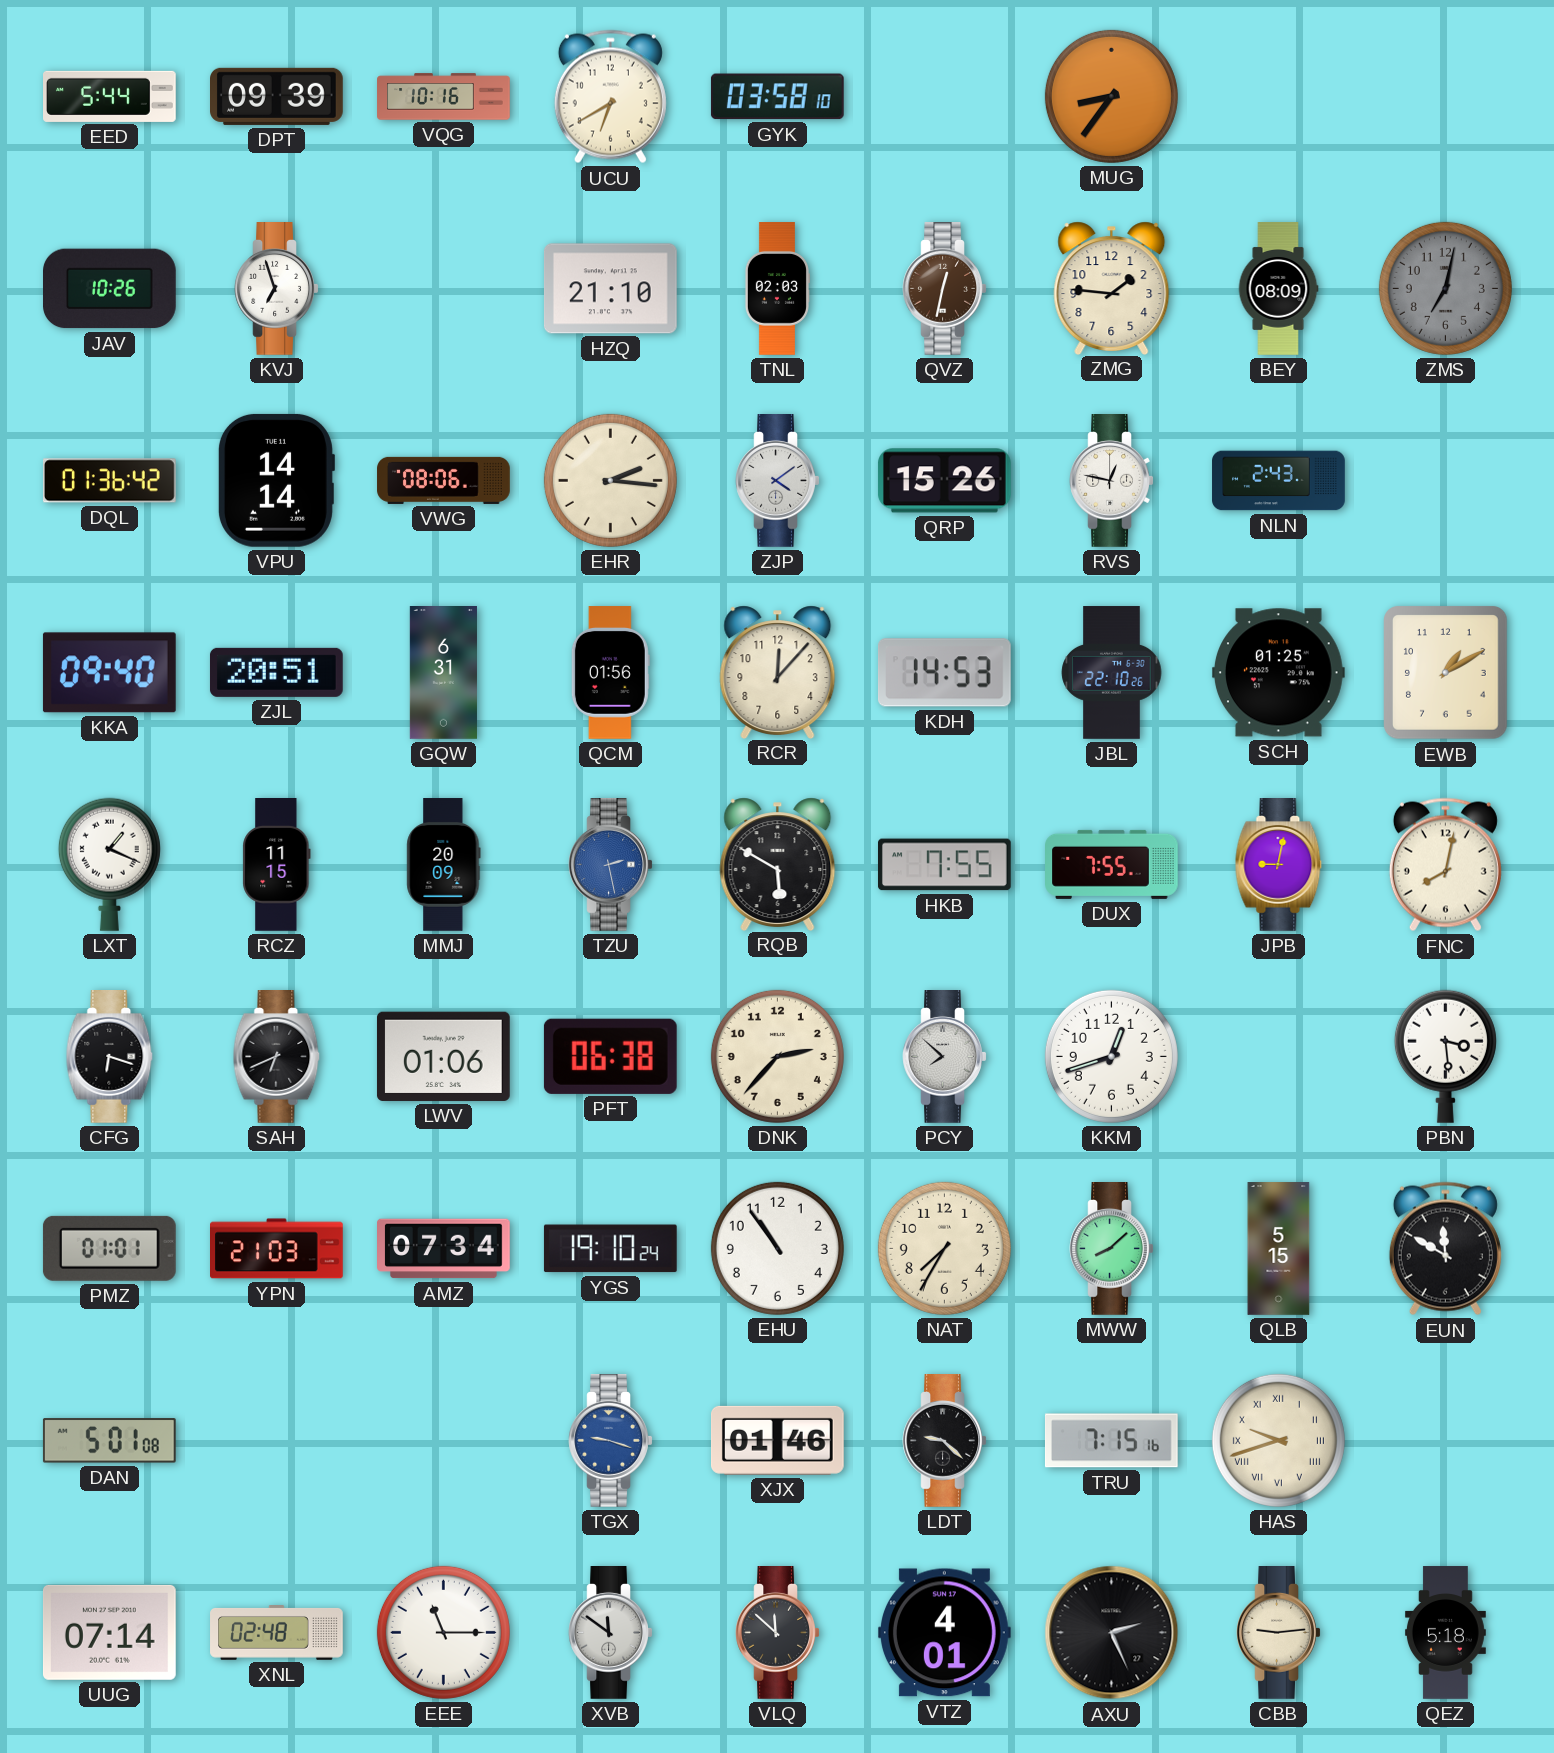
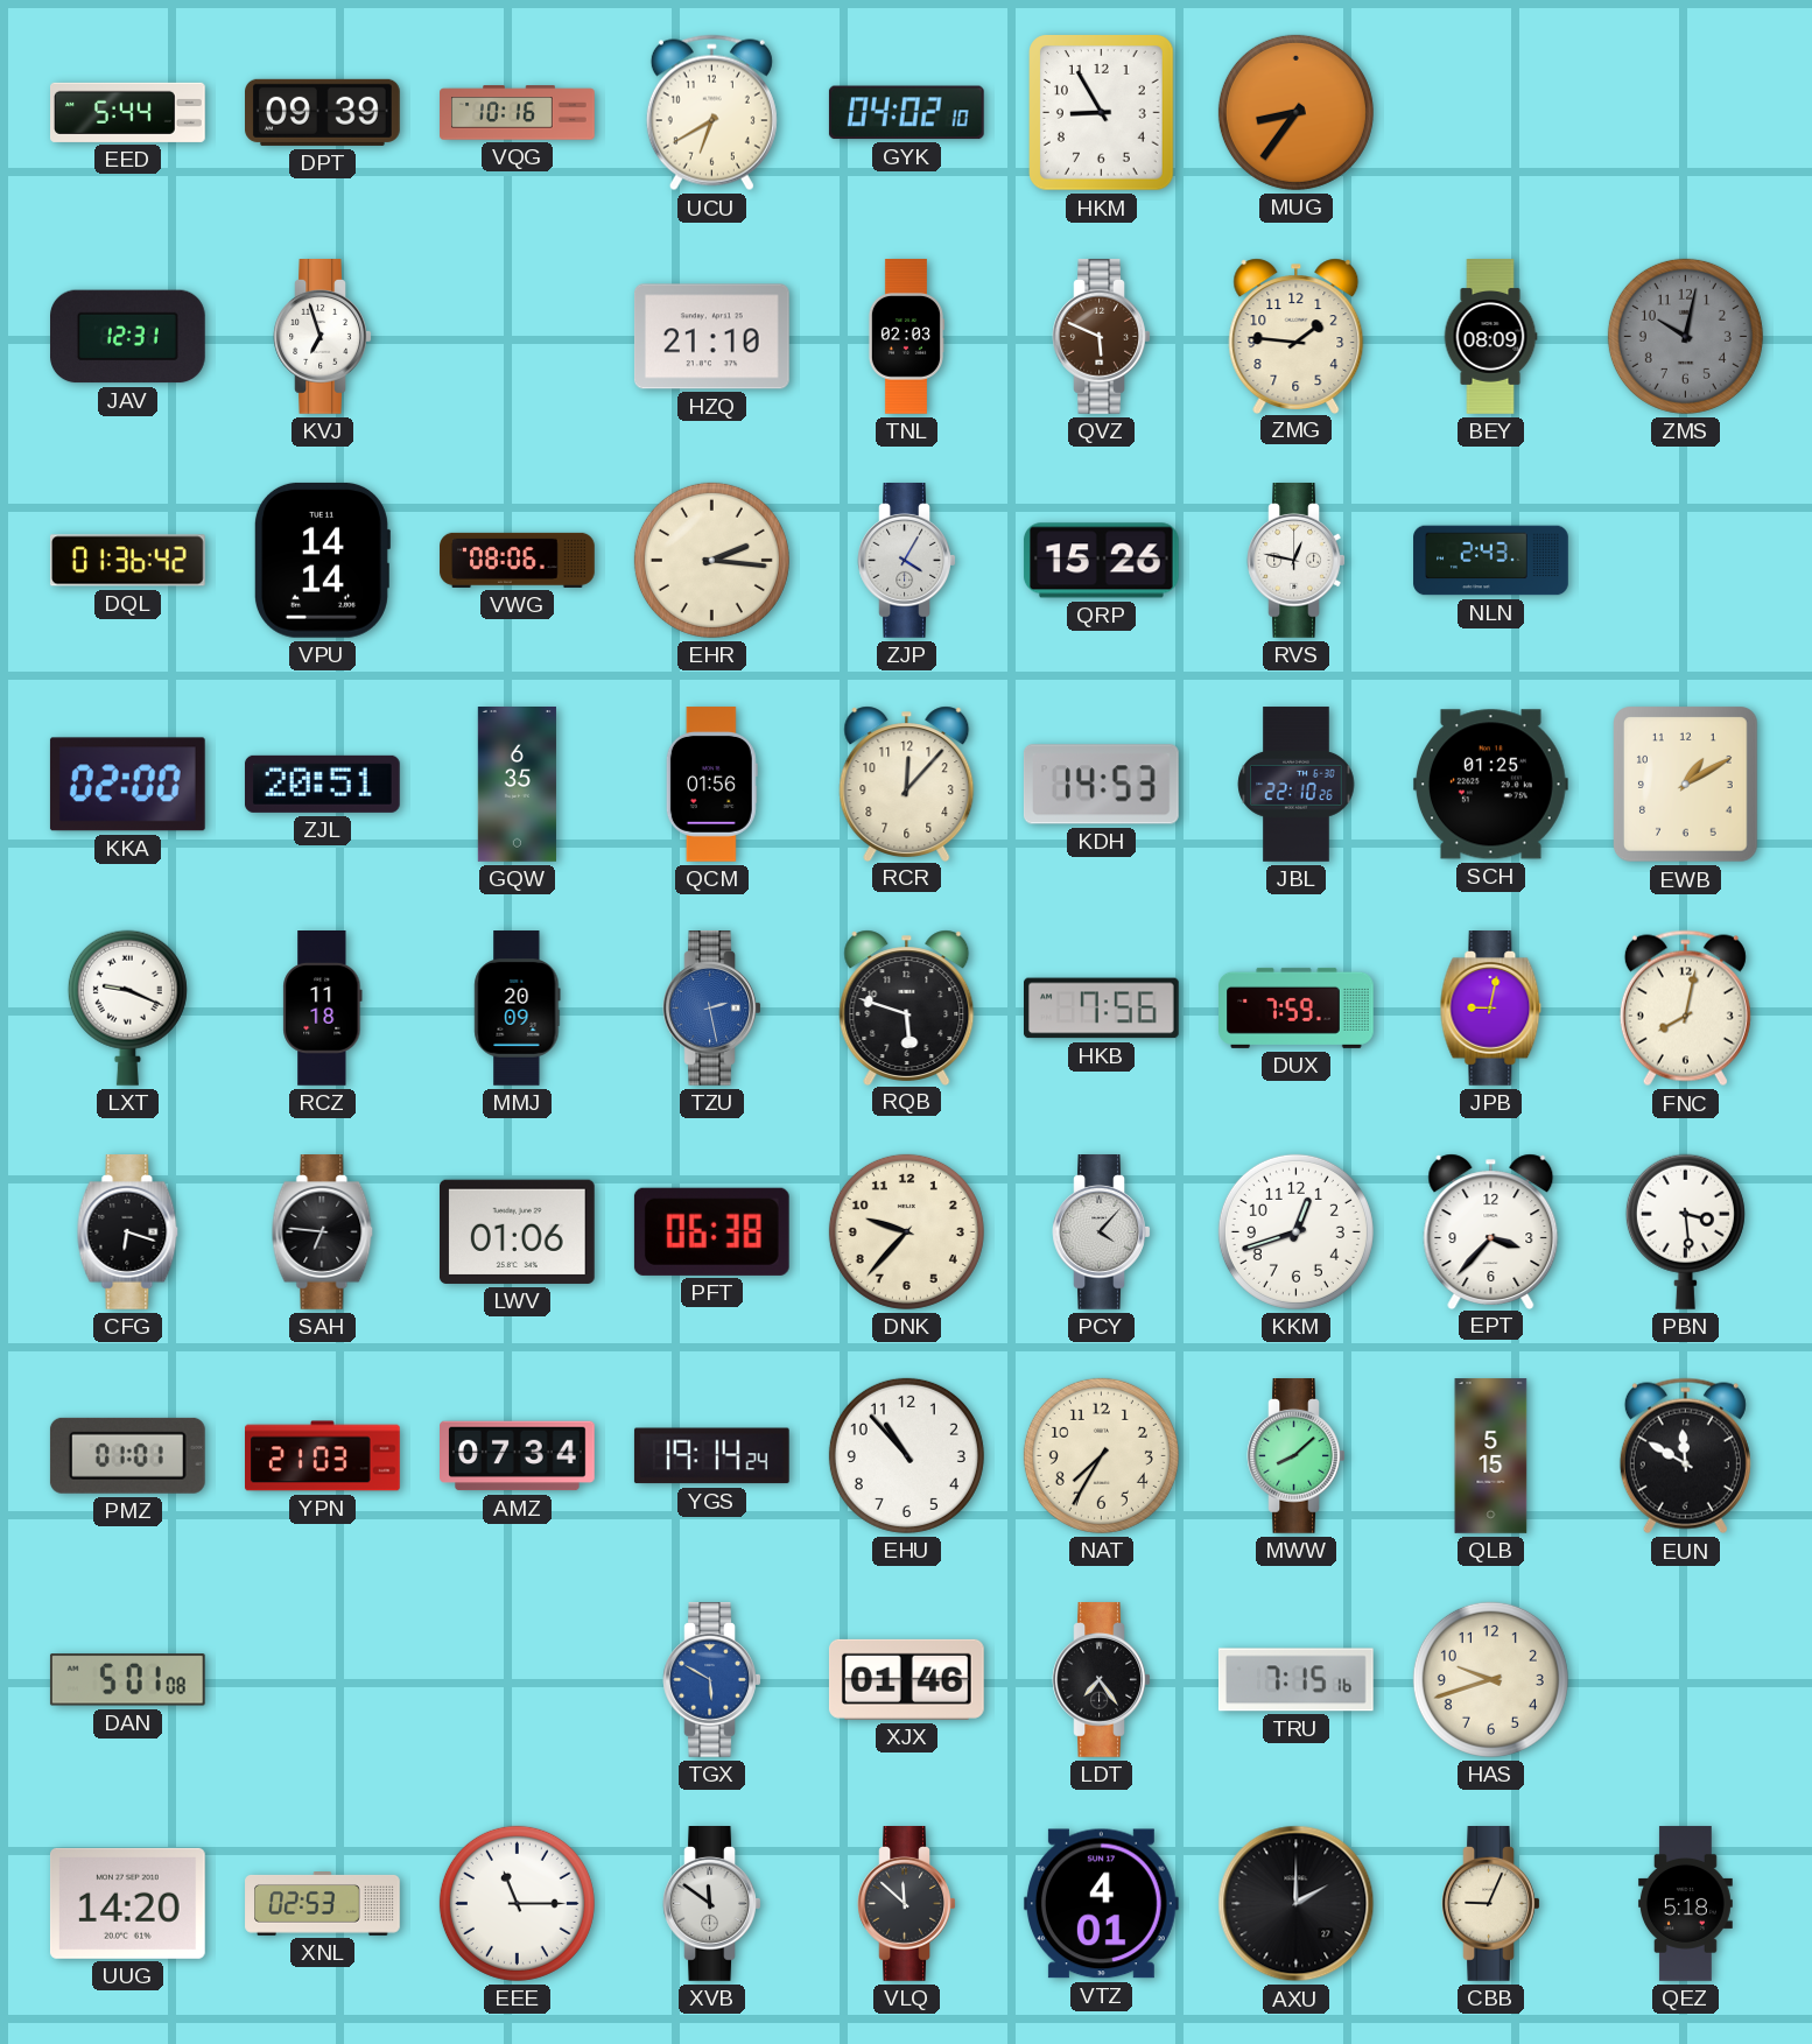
GYK: 03:58 -> 04:02
HKM: none -> 8:55
JAV: 10:26 -> 12:31
QVZ: 12:32 -> 5:49
ZMS: 7:02 -> 10:02
ZJP: 4:09 -> 4:05
KKA: 09:40 -> 02:00
GQW: 6:31 -> 6:35
LXT: 1:19 -> 9:19
RCZ: 11:15 -> 11:18
RQB: 5:50 -> 5:48
HKB: 7:55 -> 7:56
DUX: 7:55 -> 7:59
SAH: 6:41 -> 6:46
DNK: 2:37 -> 9:37
PCY: 7:52 -> 4:07
EPT: none -> 3:37
YGS: 19:10 -> 19:14
EHU: 10:54 -> 10:53
TGX: 9:18 -> 5:50
LDT: 9:22 -> 7:24
HAS numerals: Roman -> Arabic
UUG: 07:14 -> 14:20
XNL: 02:48 -> 02:53
AXU: 2:26 -> 2:00
CBB: 9:14 -> 9:04
